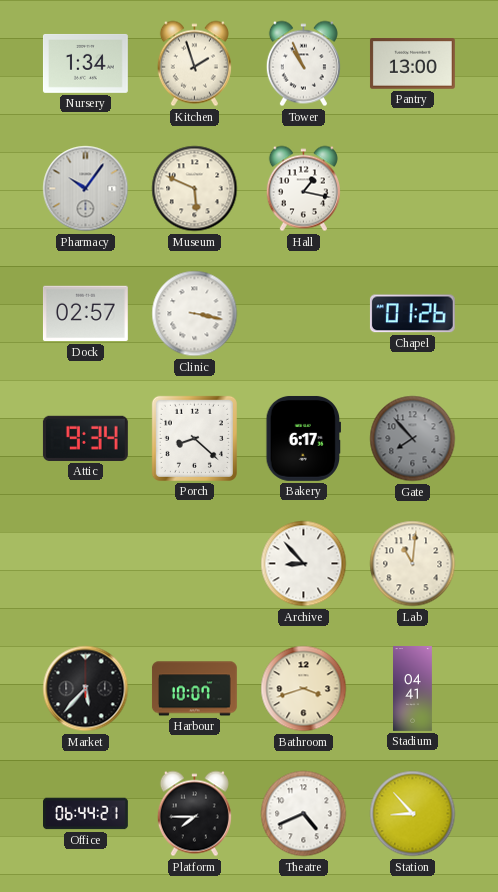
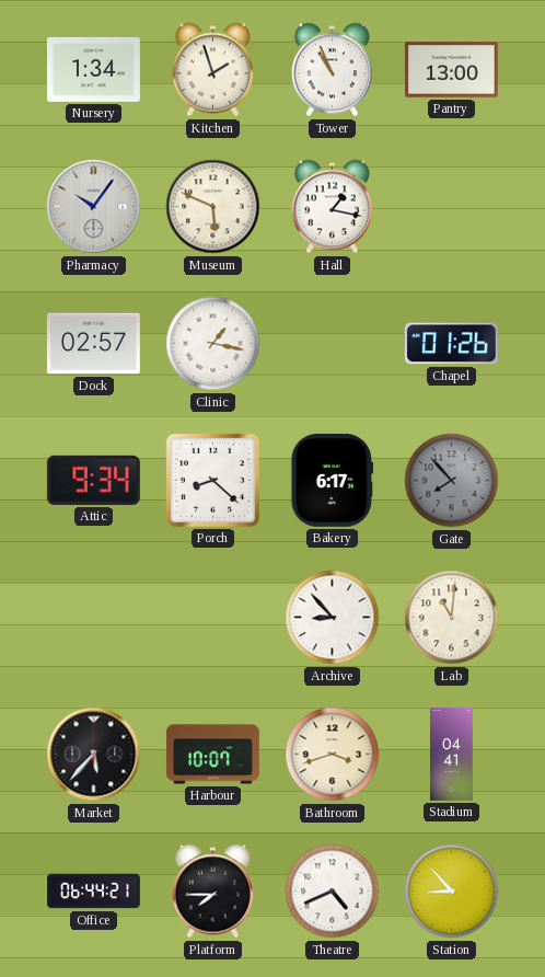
Clinic: 3:17 -> 1:17
